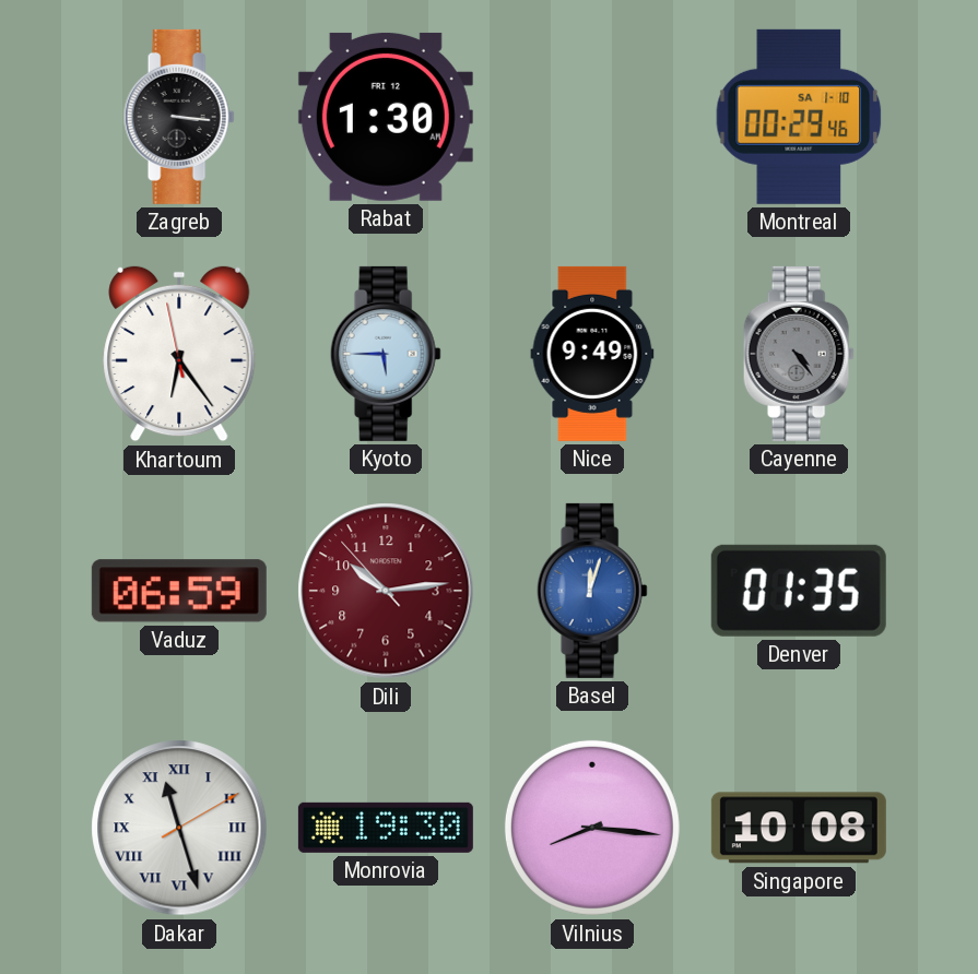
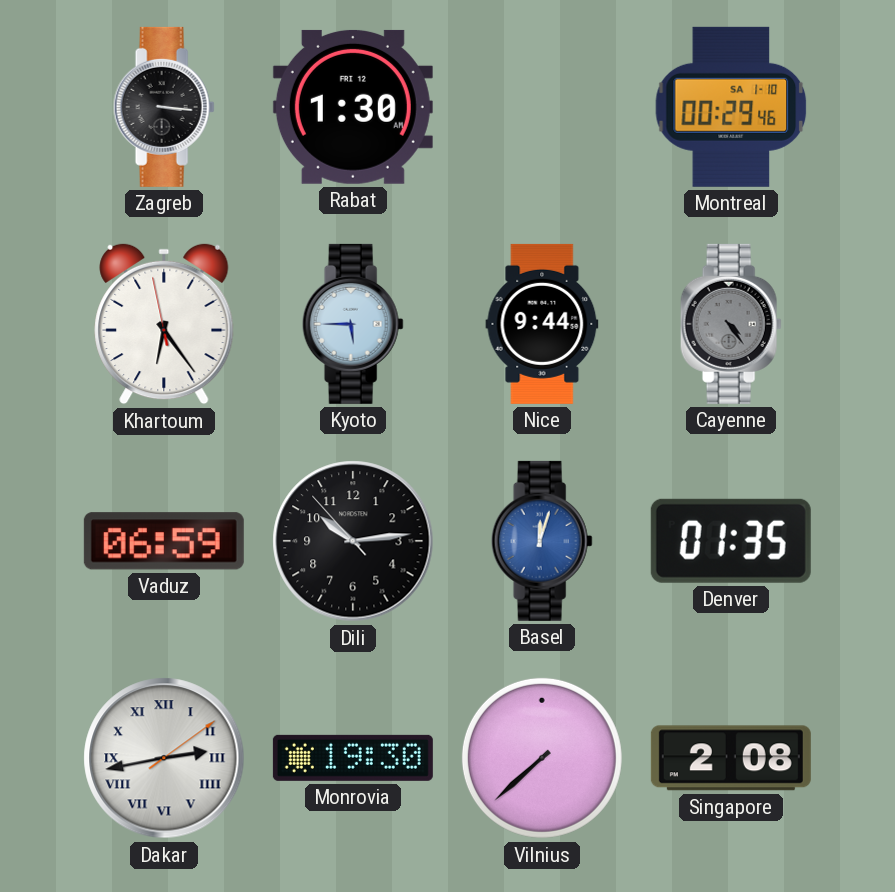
Nice: 9:49 -> 9:44
Dili dial: burgundy -> black
Dakar: 11:27 -> 2:43
Vilnius: 8:16 -> 7:38
Singapore: 10:08 -> 2:08
